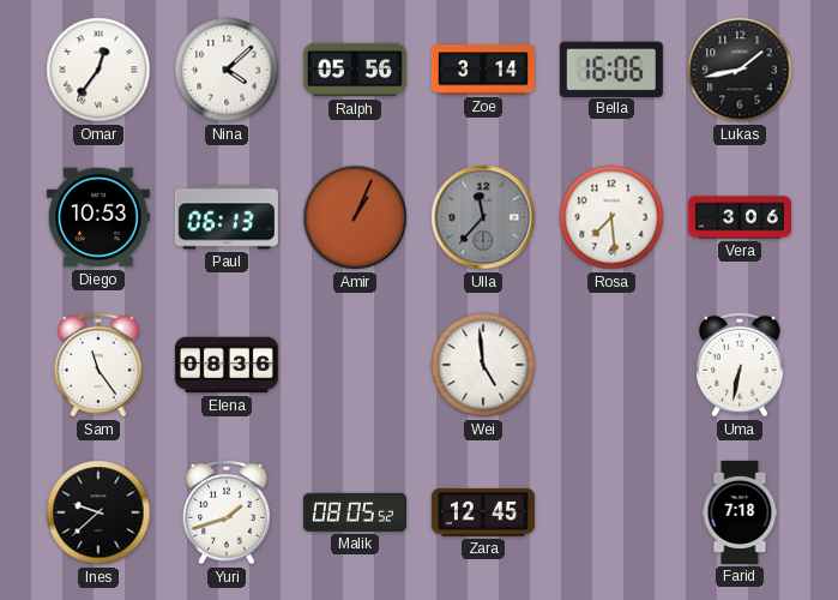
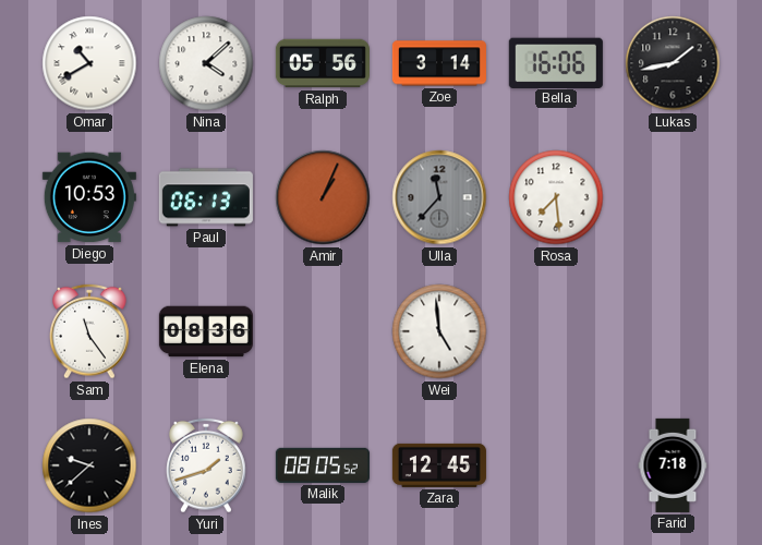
Omar: 12:36 -> 10:40
Vera: 3:06 -> none
Uma: 6:32 -> none
